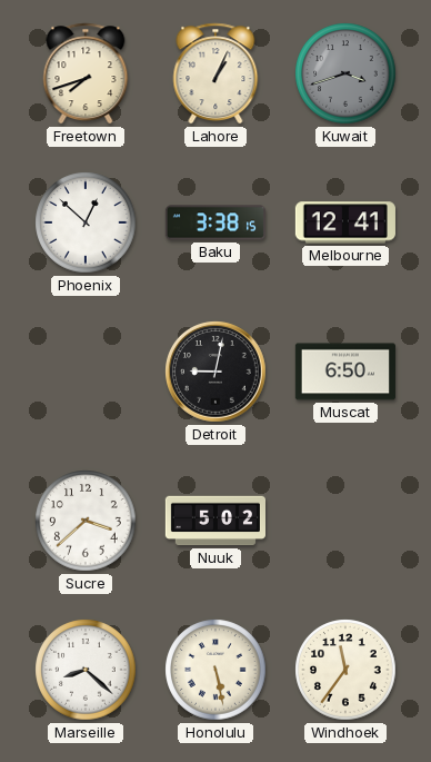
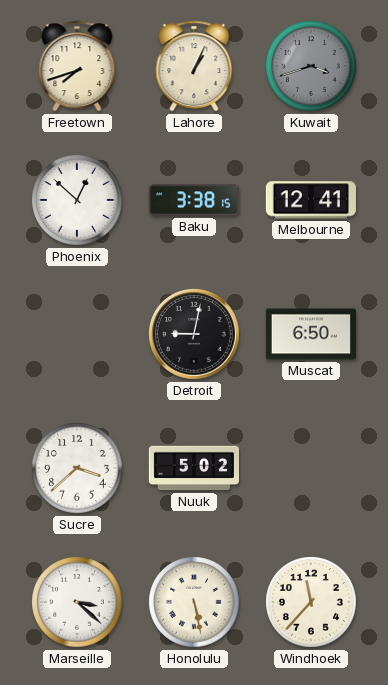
Marseille: 8:22 -> 3:22
Windhoek: 11:36 -> 11:37
